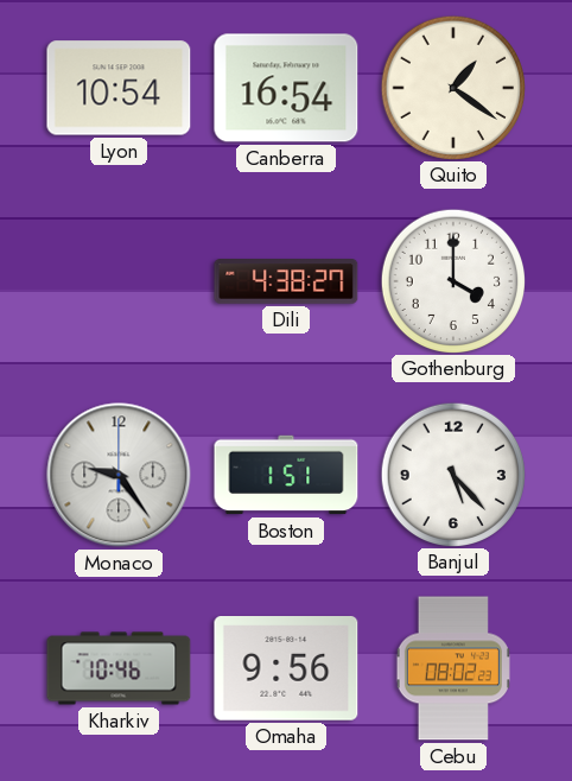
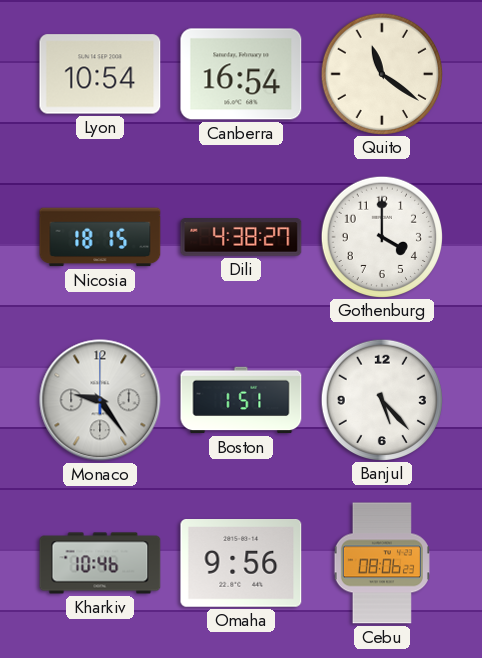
Quito: 1:21 -> 11:21
Nicosia: none -> 18:15
Cebu: 08:02 -> 08:06
